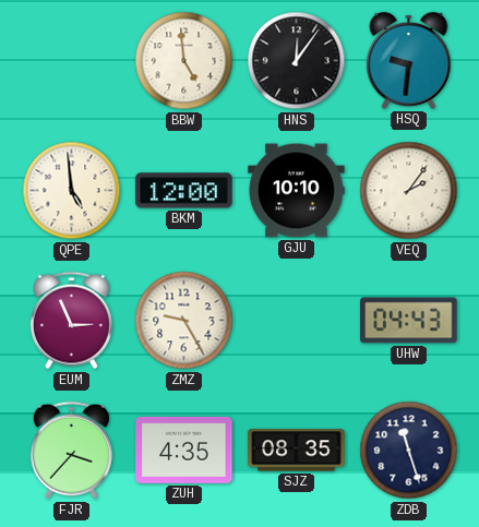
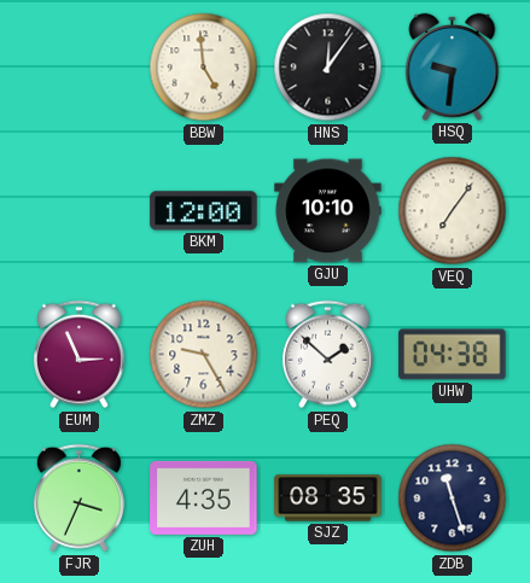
QPE: 4:59 -> none
VEQ: 2:06 -> 7:06
PEQ: none -> 1:52
UHW: 04:43 -> 04:38
FJR: 3:37 -> 3:34
